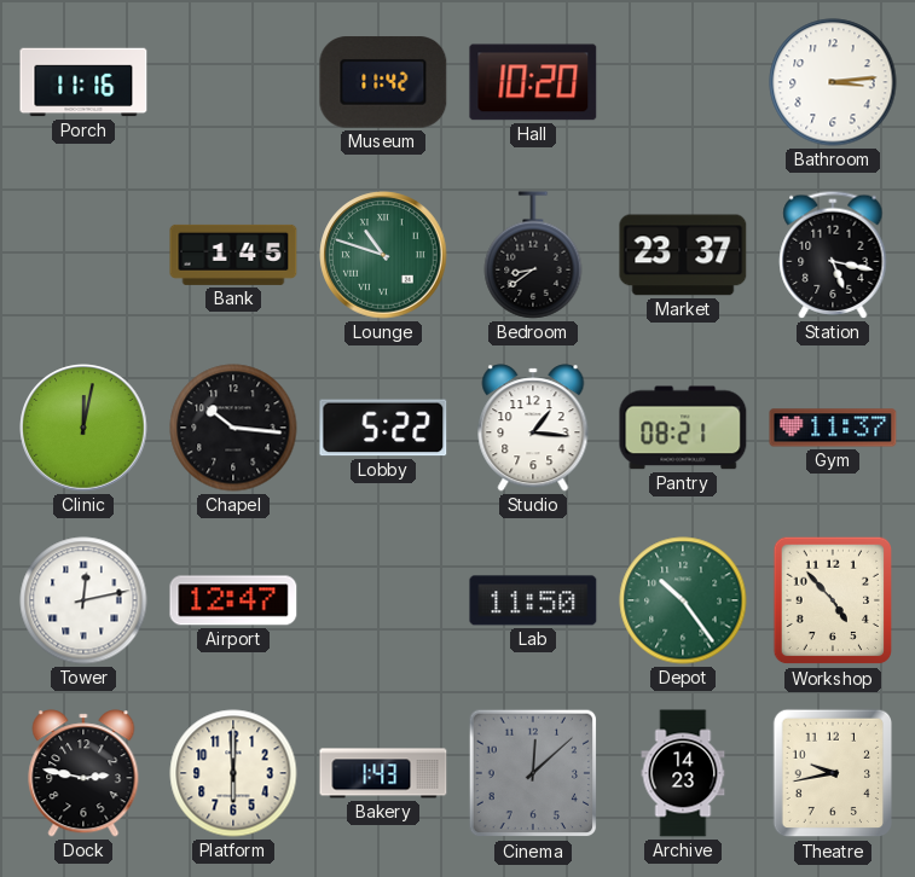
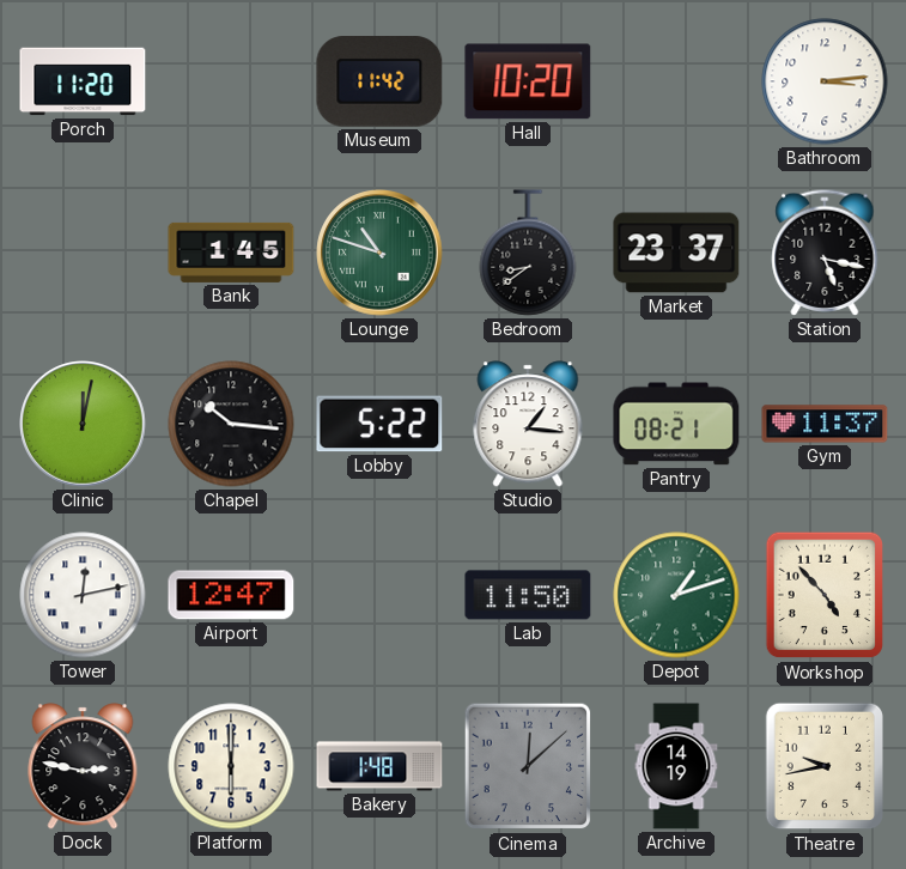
Porch: 11:16 -> 11:20
Depot: 10:24 -> 1:12
Bakery: 1:43 -> 1:48
Archive: 14:23 -> 14:19
